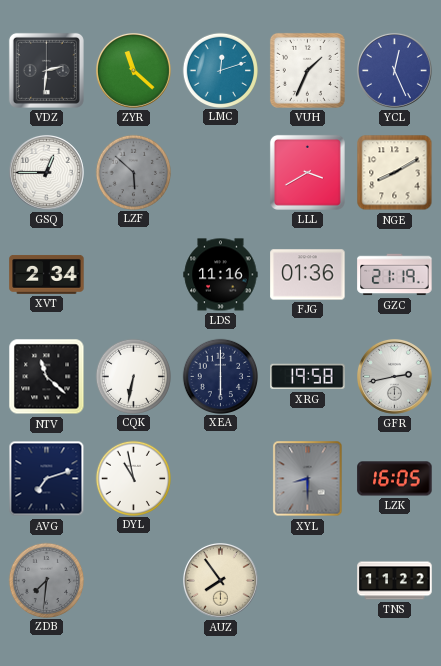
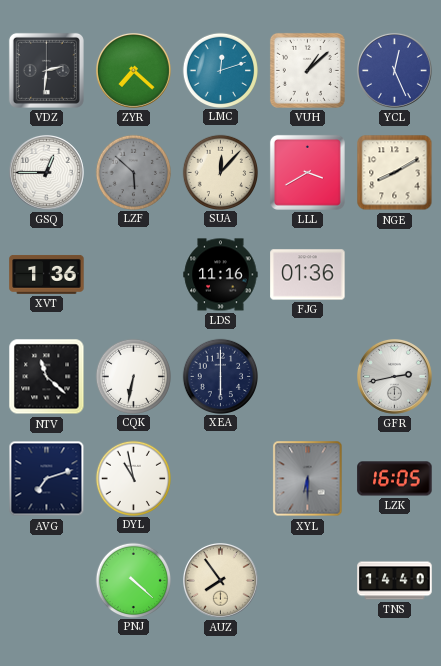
ZYR: 11:22 -> 7:22
VUH: 1:34 -> 1:08
SUA: none -> 12:07
XVT: 2:34 -> 1:36
GZC: 21:19 -> none
XRG: 19:58 -> none
XYL: 8:30 -> 6:30
ZDB: 7:31 -> none
PNJ: none -> 4:22
TNS: 11:22 -> 14:40
